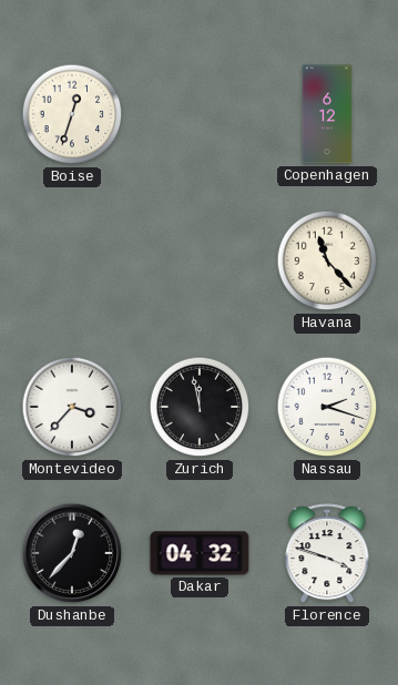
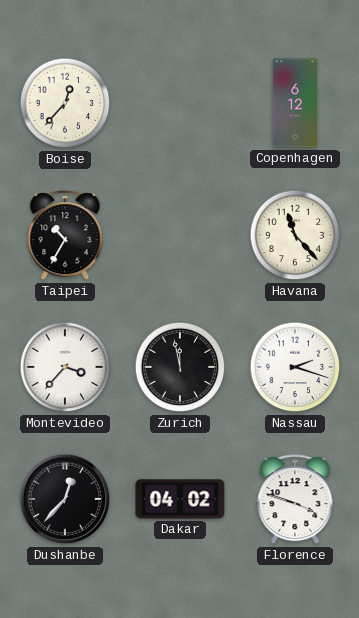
Boise: 12:33 -> 12:37
Taipei: none -> 10:35
Dakar: 04:32 -> 04:02
